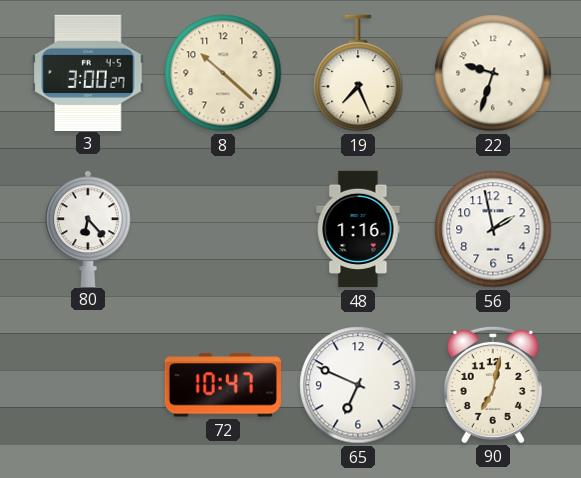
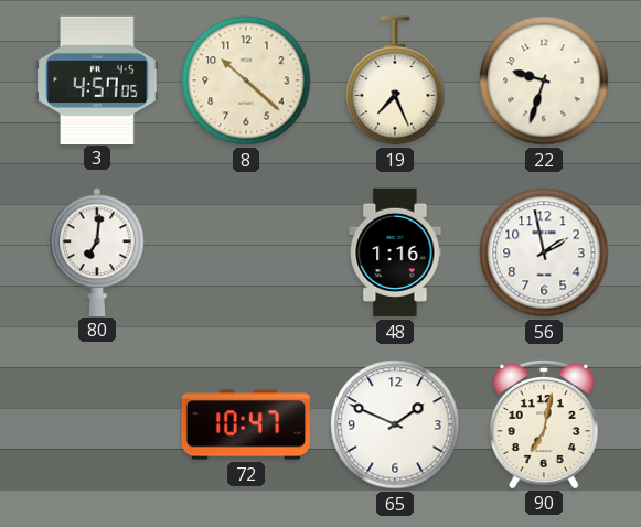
3: 3:00 -> 4:57
80: 6:23 -> 7:01
65: 6:49 -> 1:49
